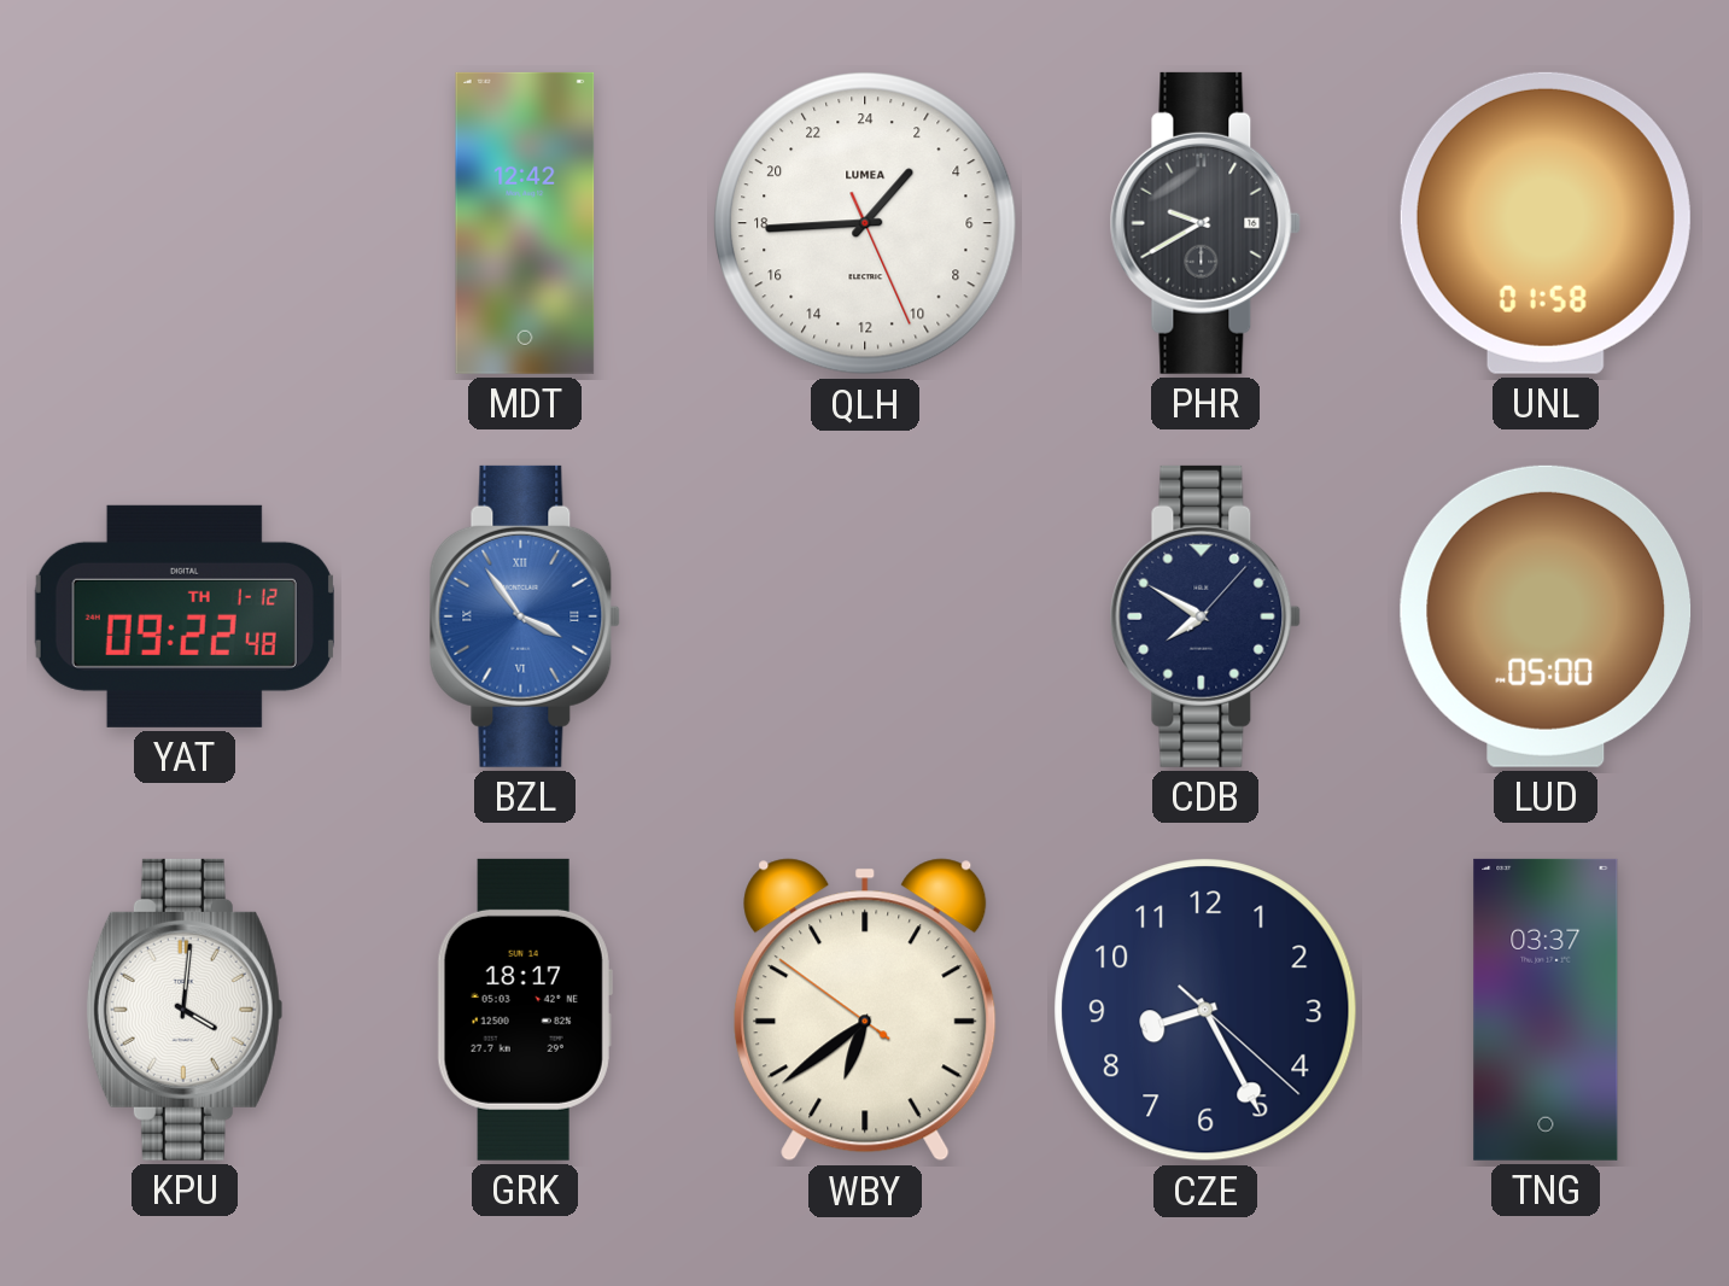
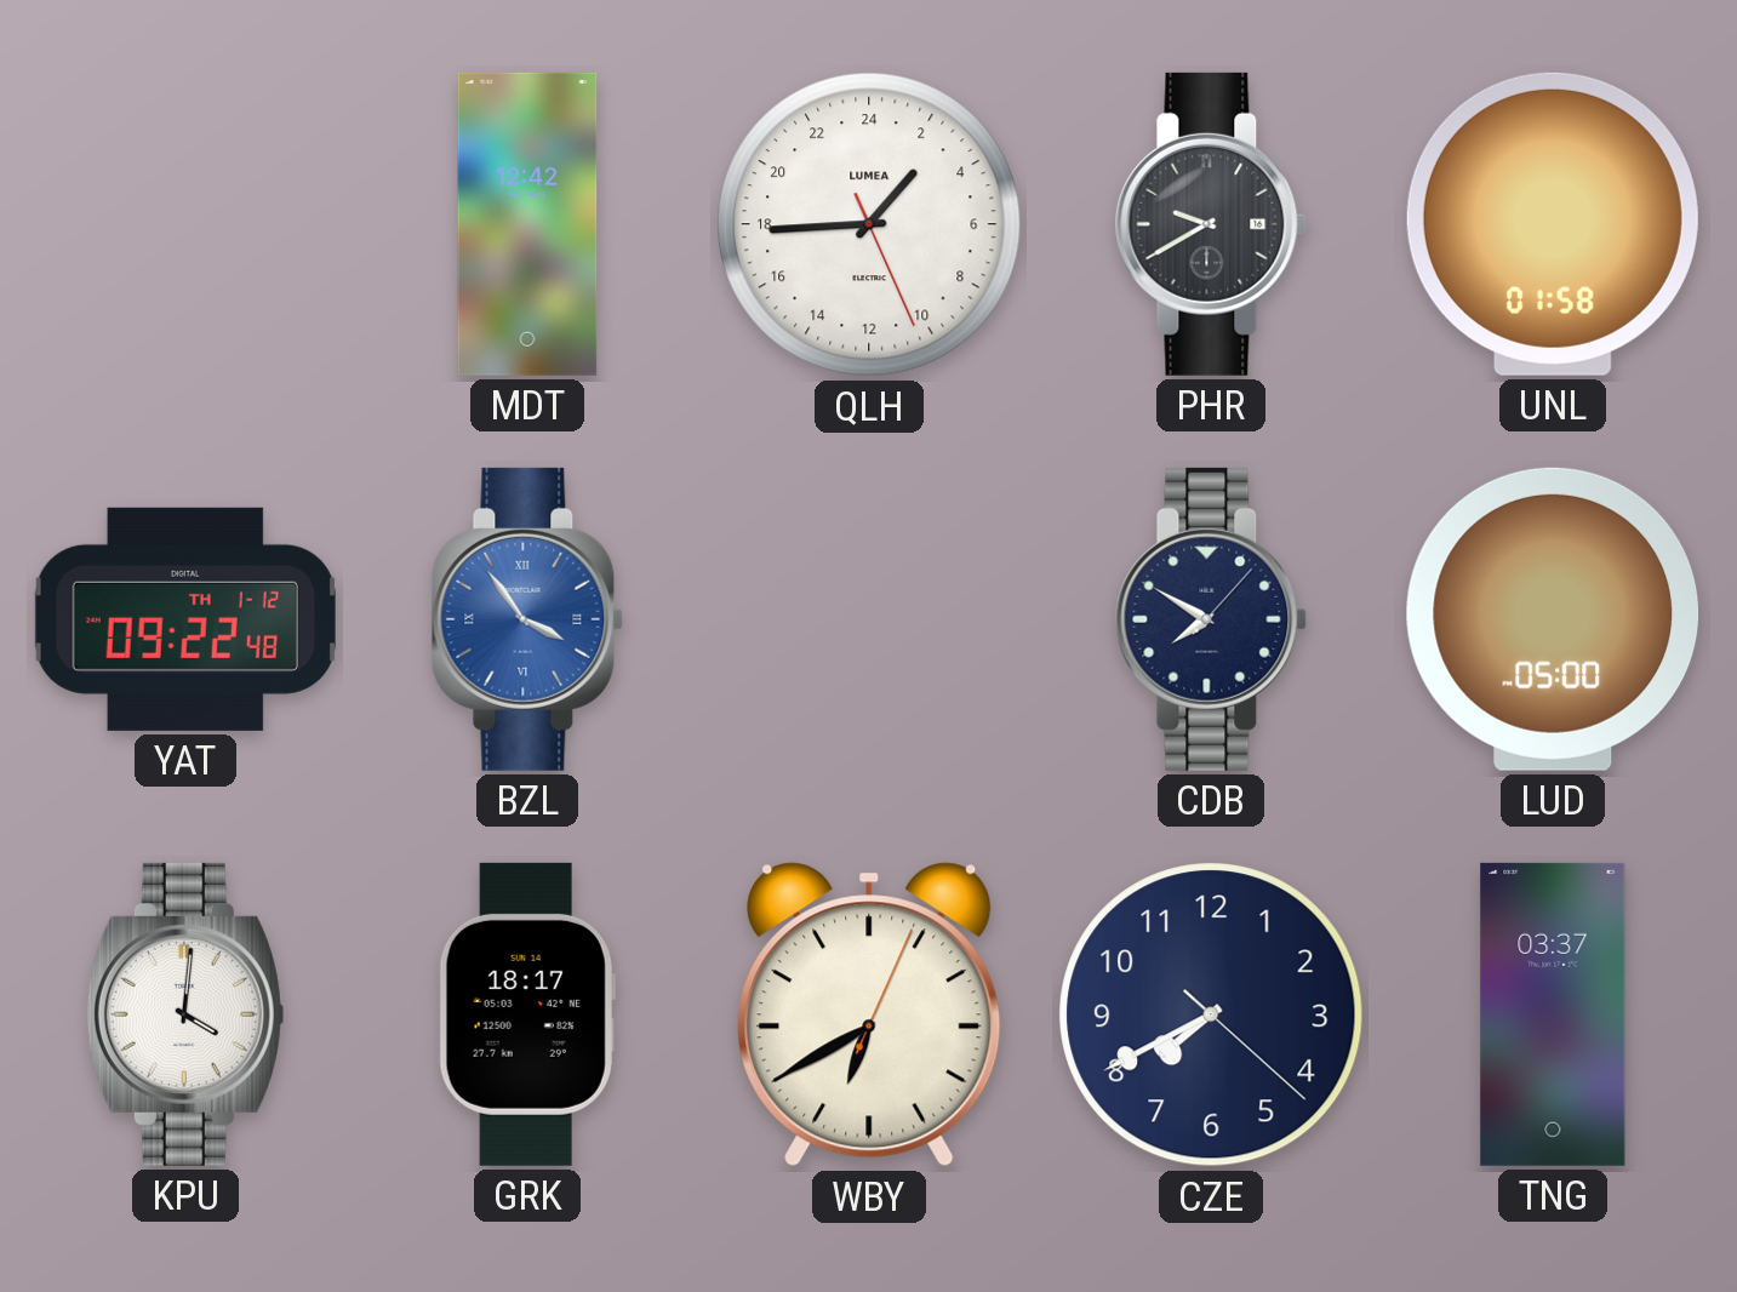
WBY: 6:38 -> 6:40
CZE: 8:25 -> 7:40
